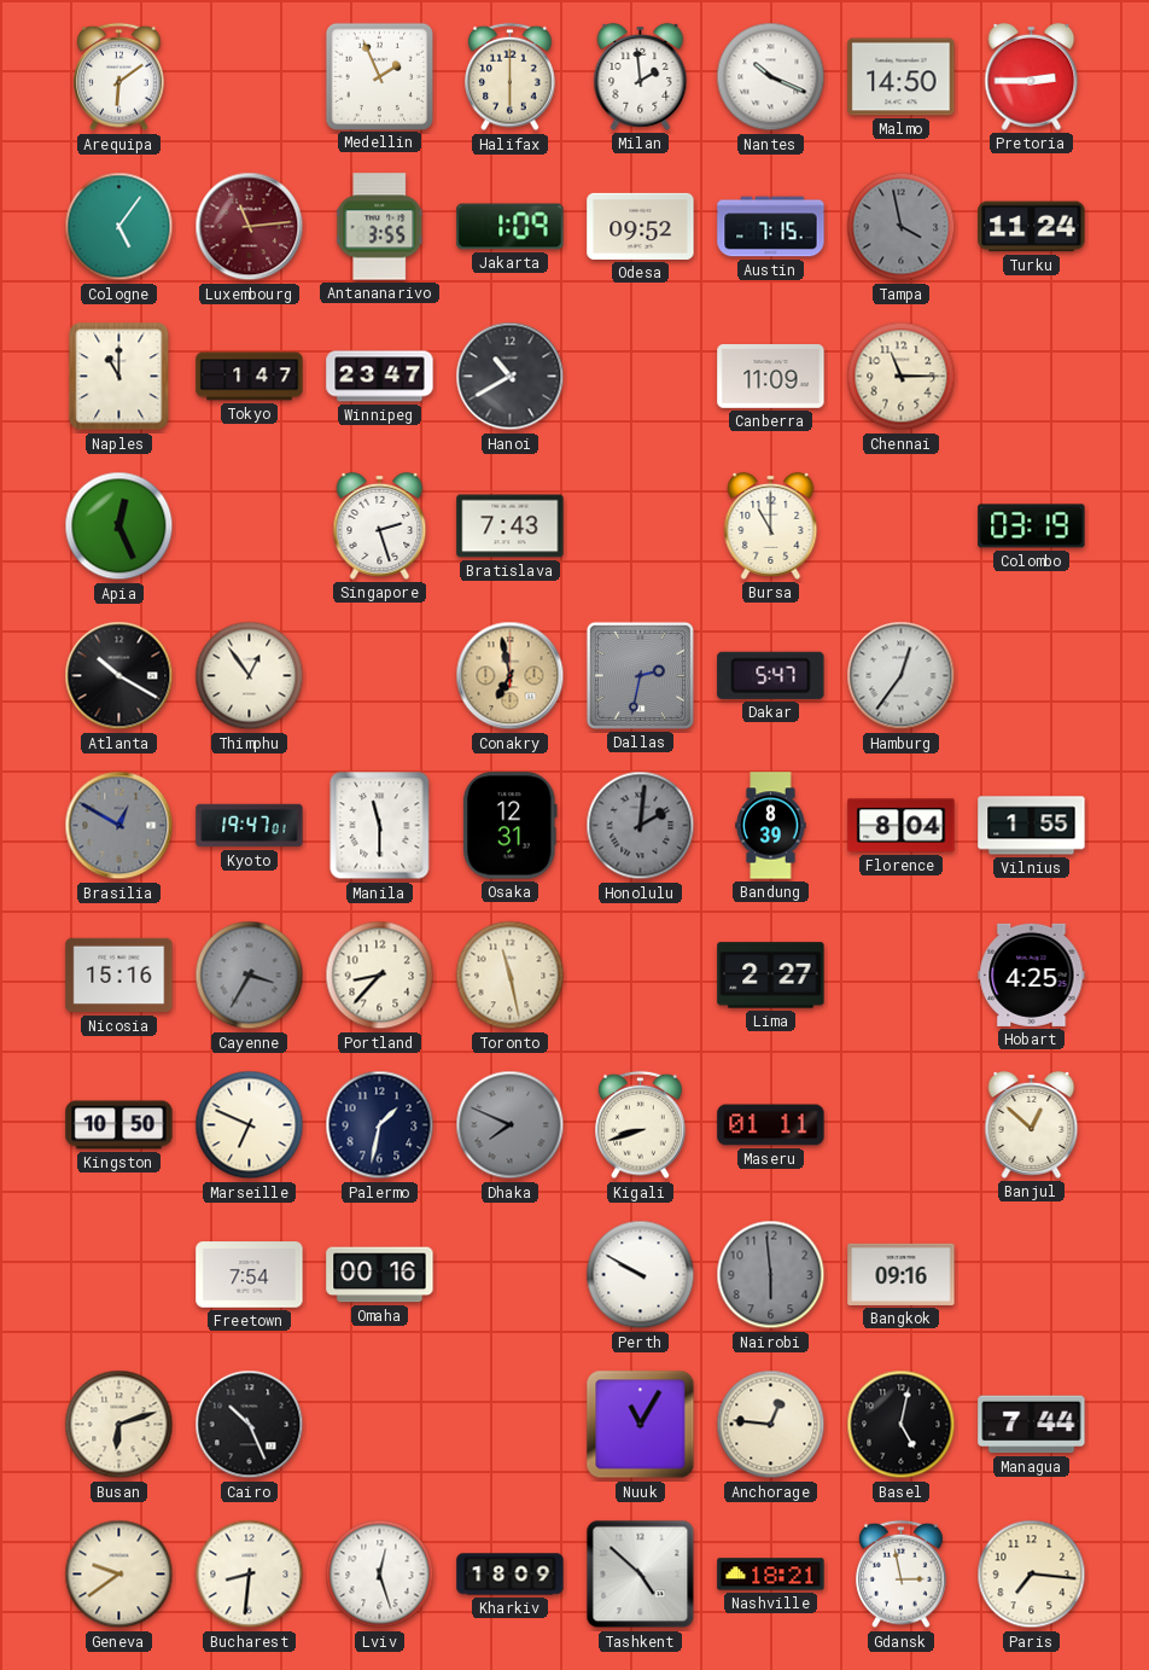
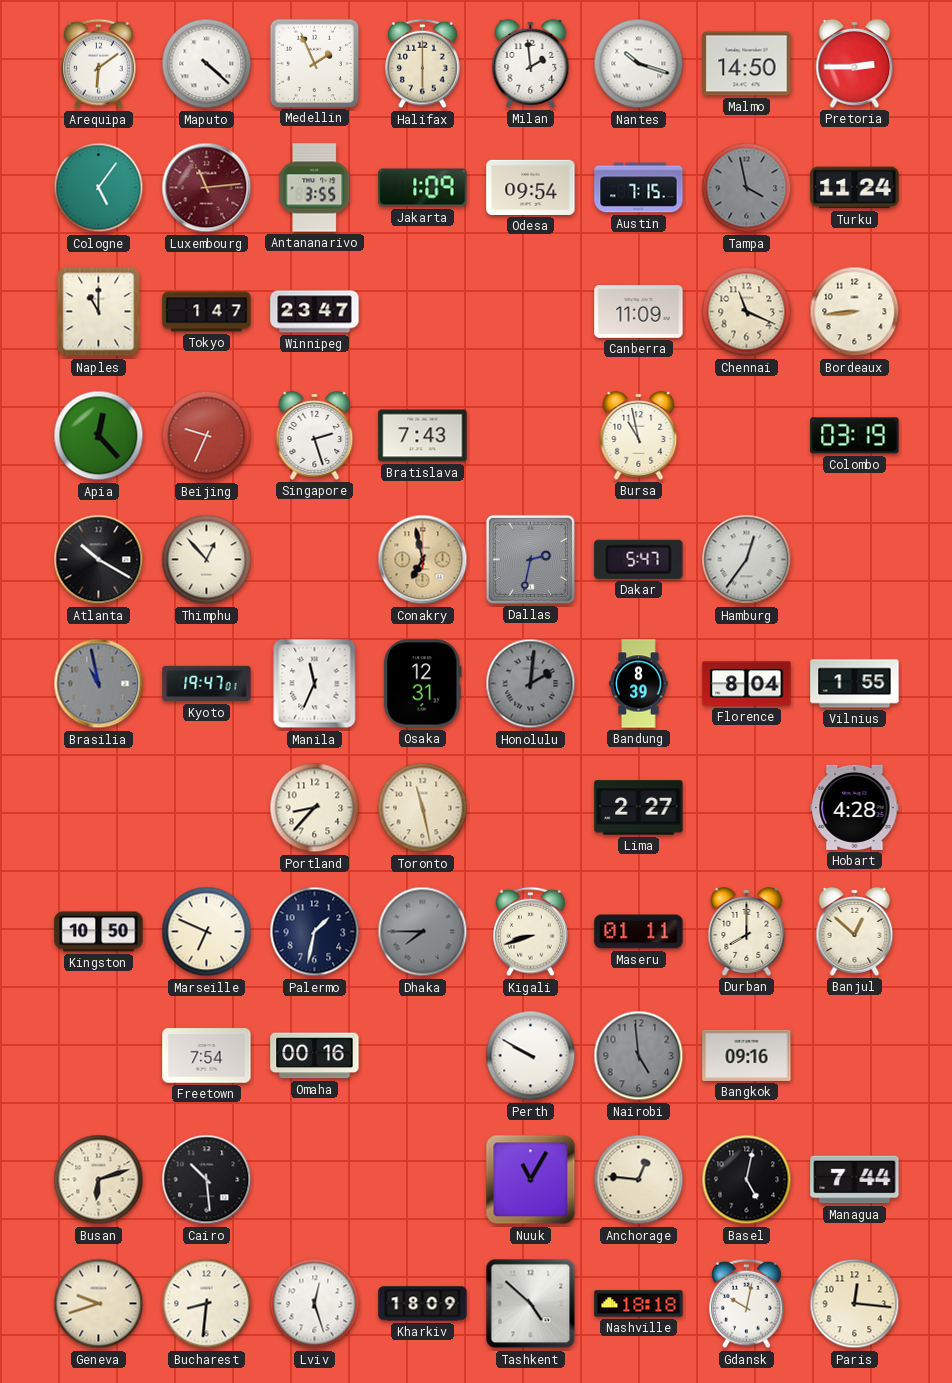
Maputo: none -> 4:22
Nantes: 10:19 -> 10:18
Odesa: 09:52 -> 09:54
Hanoi: 10:40 -> none
Chennai: 11:15 -> 11:19
Bordeaux: none -> 8:44
Apia: 12:26 -> 12:23
Beijing: none -> 9:34
Bursa: 11:00 -> 10:58
Thimphu: 12:54 -> 12:53
Brasilia: 12:50 -> 10:58
Manila: 11:30 -> 11:34
Nicosia: 15:16 -> none
Cayenne: 3:35 -> none
Hobart: 4:25 -> 4:28
Dhaka: 7:49 -> 7:45
Durban: none -> 8:00
Nairobi: 5:59 -> 4:59
Cairo: 10:26 -> 10:29
Geneva: 9:39 -> 9:42
Nashville: 18:21 -> 18:18
Gdansk: 2:58 -> 10:02
Paris: 7:16 -> 12:16
